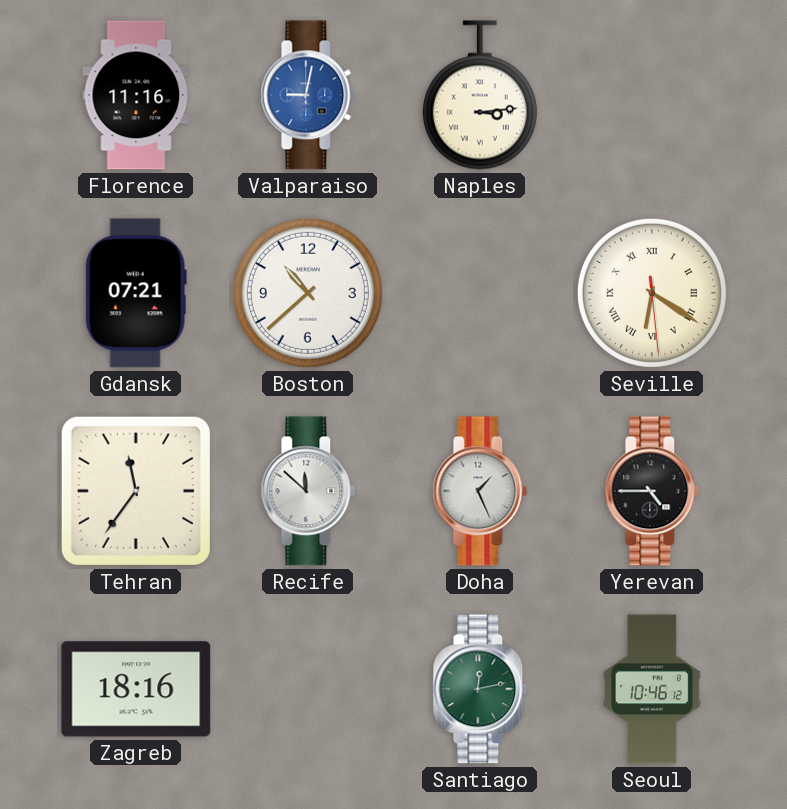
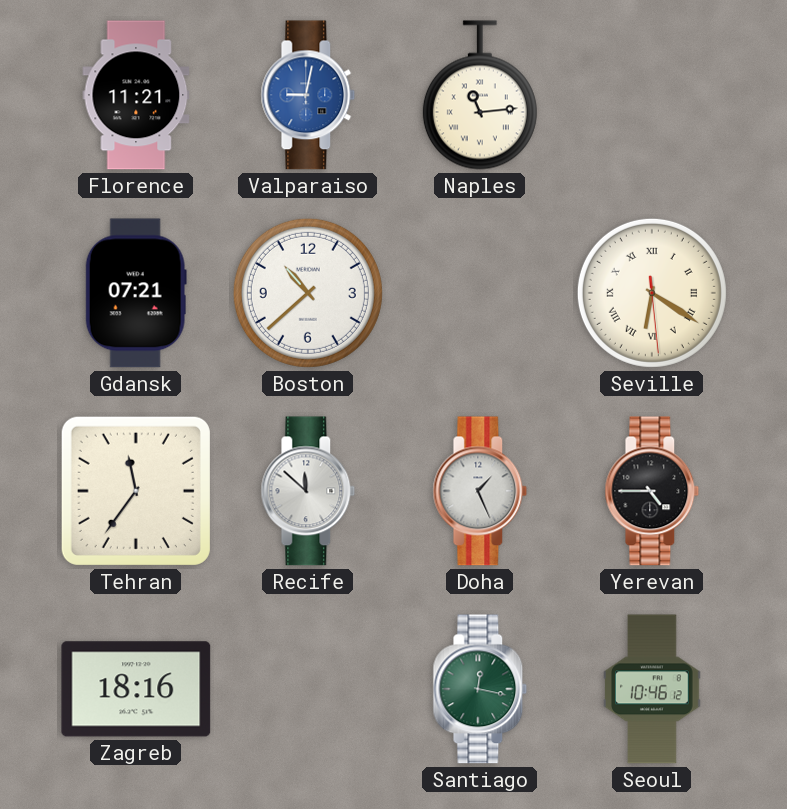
Florence: 11:16 -> 11:21
Naples: 3:14 -> 11:14
Santiago: 12:13 -> 12:17
